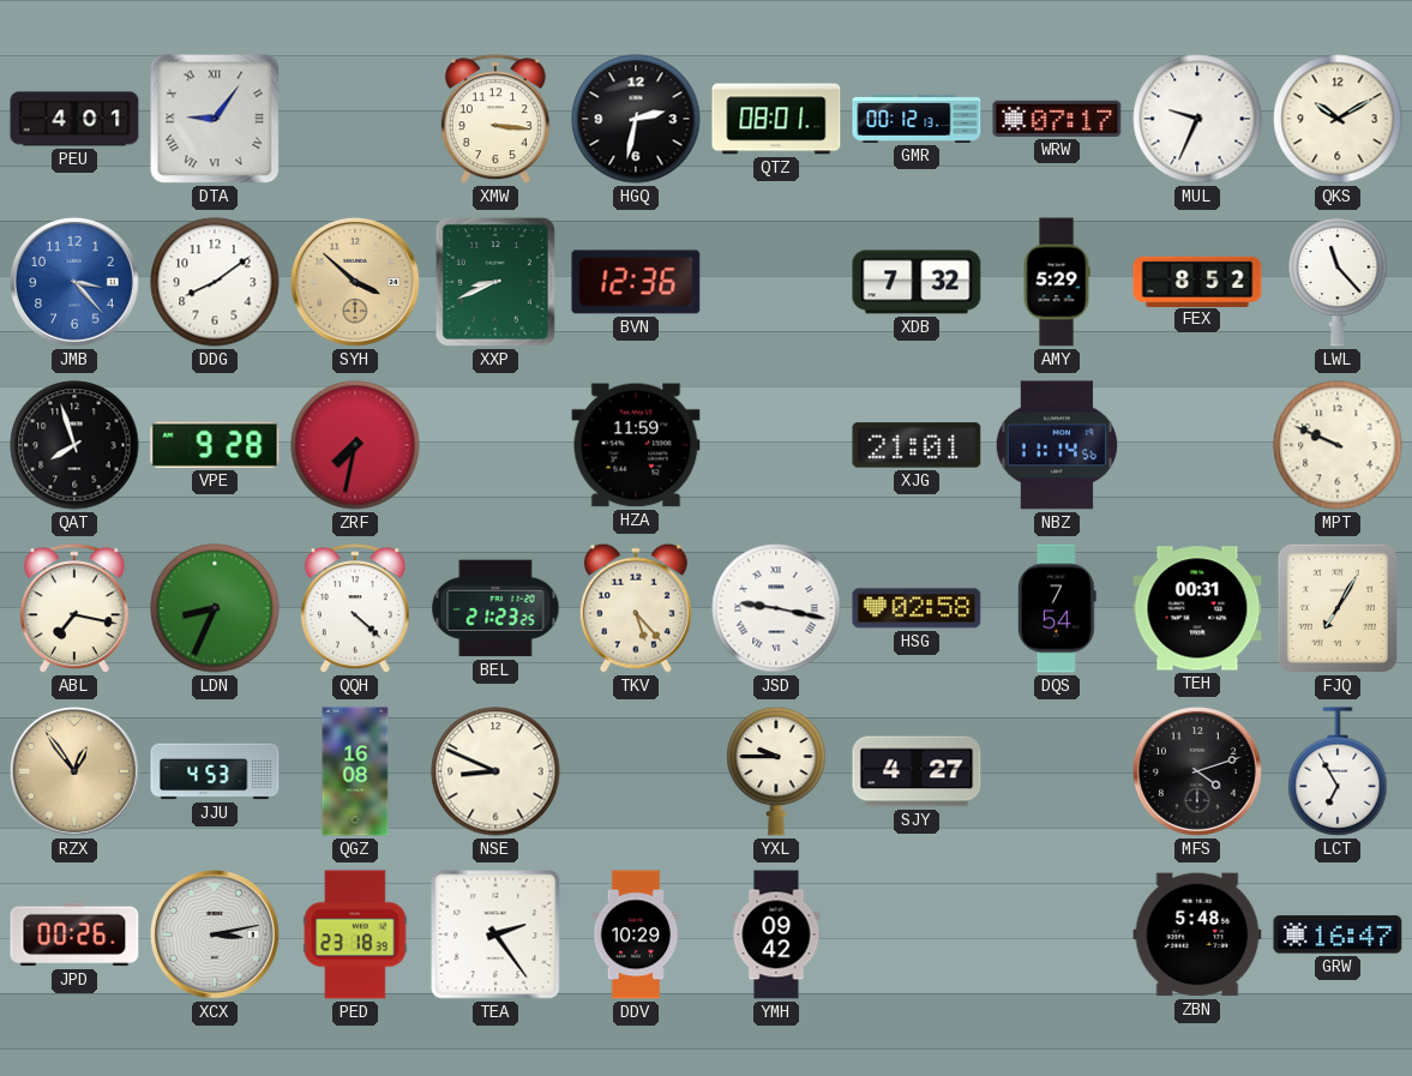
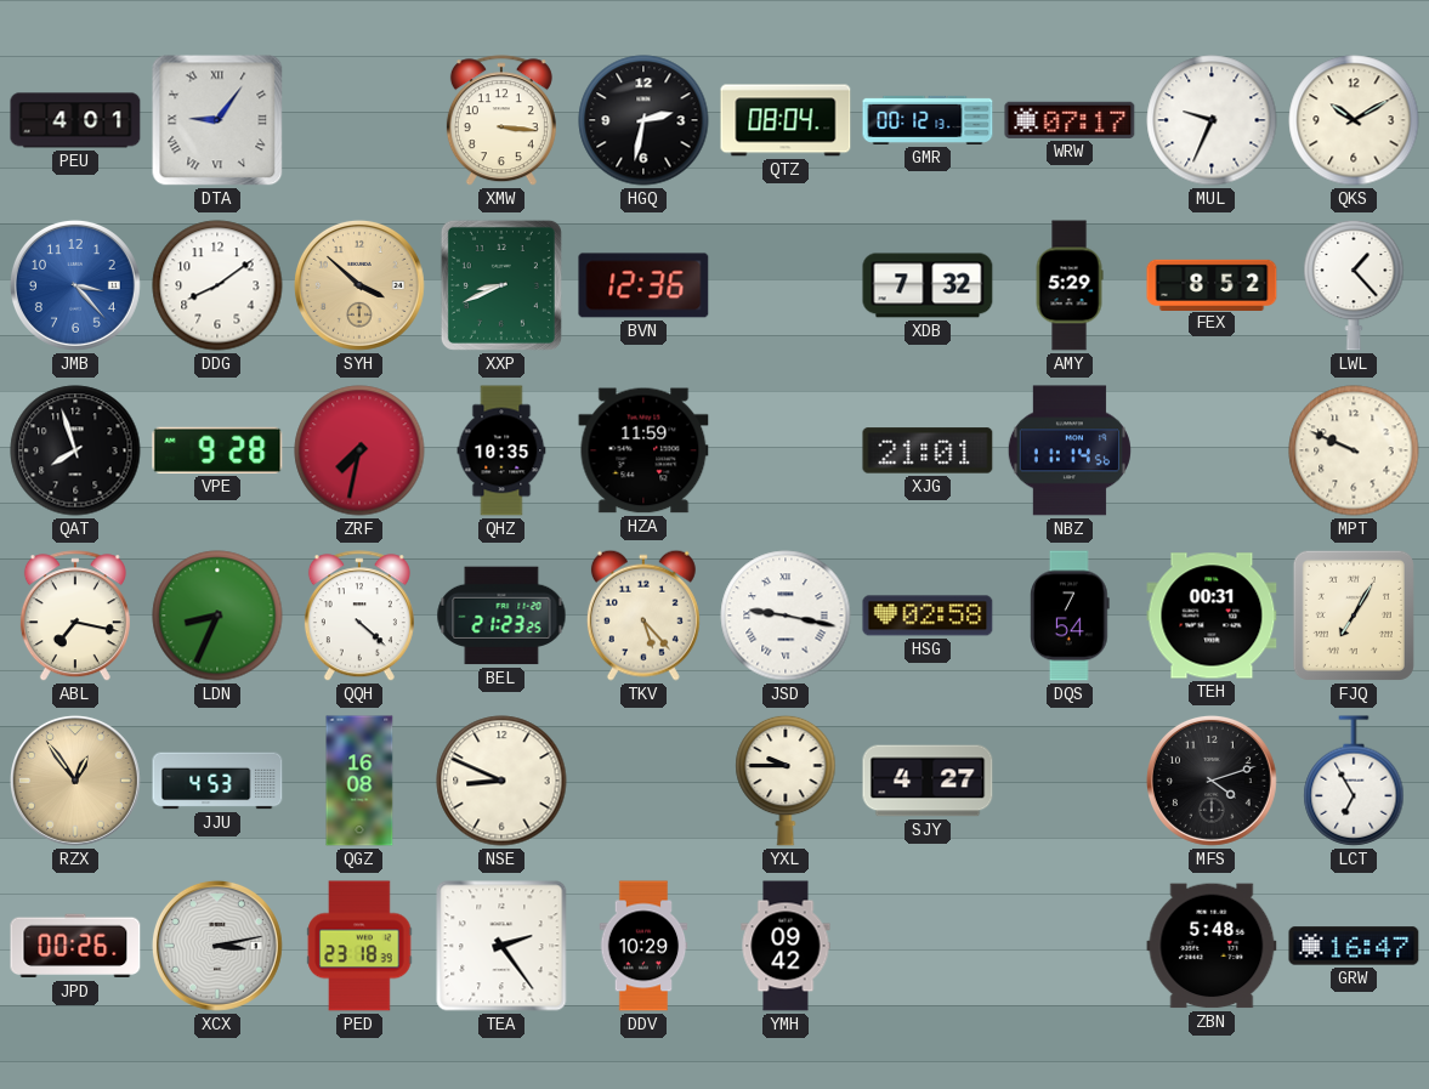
QTZ: 08:01 -> 08:04
LWL: 11:23 -> 1:23
QHZ: none -> 10:35
